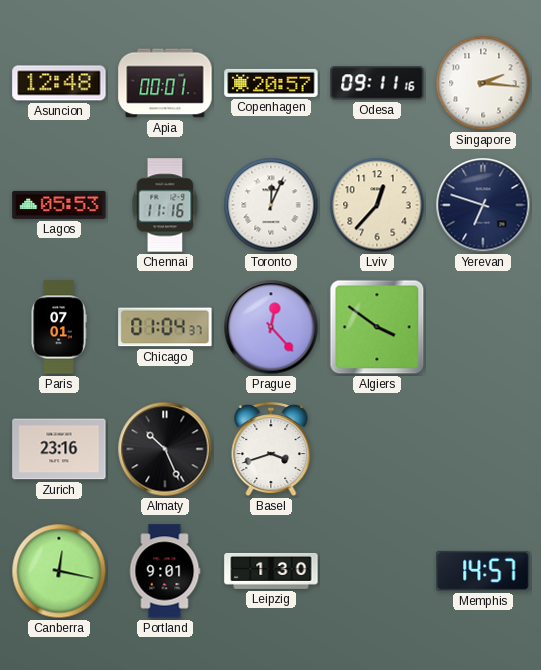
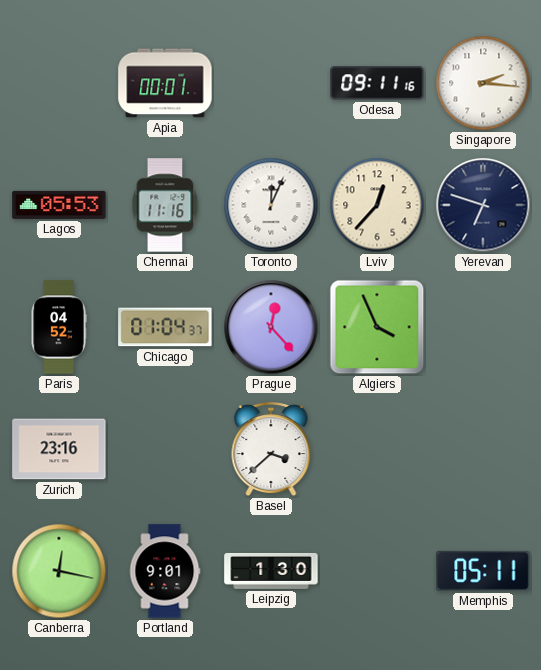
Asuncion: 12:48 -> none
Copenhagen: 20:57 -> none
Paris: 07:01 -> 04:52
Algiers: 3:51 -> 3:56
Almaty: 10:26 -> none
Basel: 3:42 -> 3:38
Memphis: 14:57 -> 05:11
